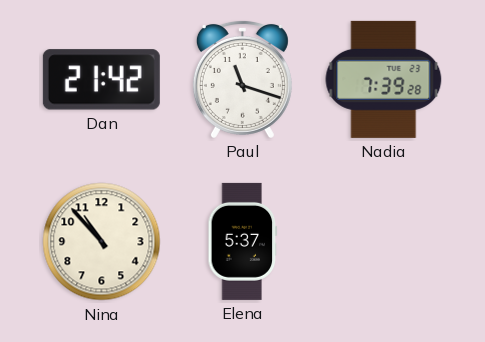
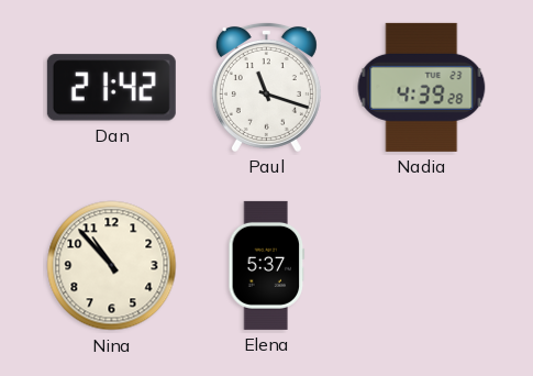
Nadia: 7:39 -> 4:39
